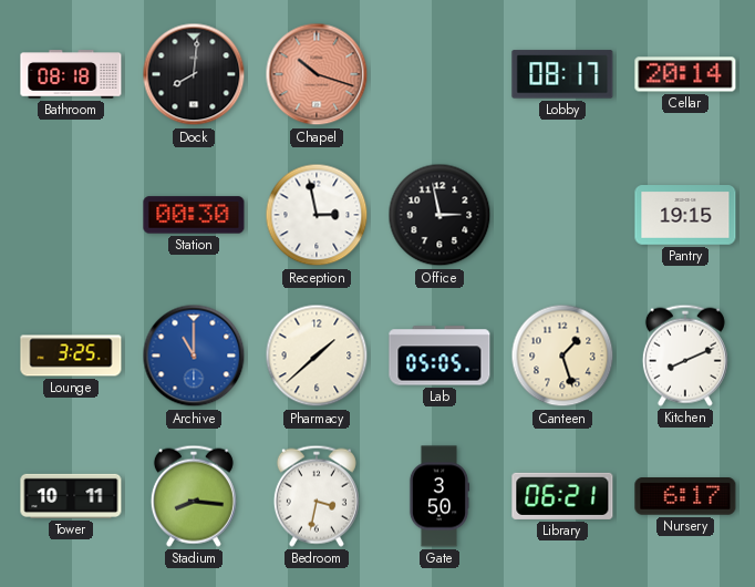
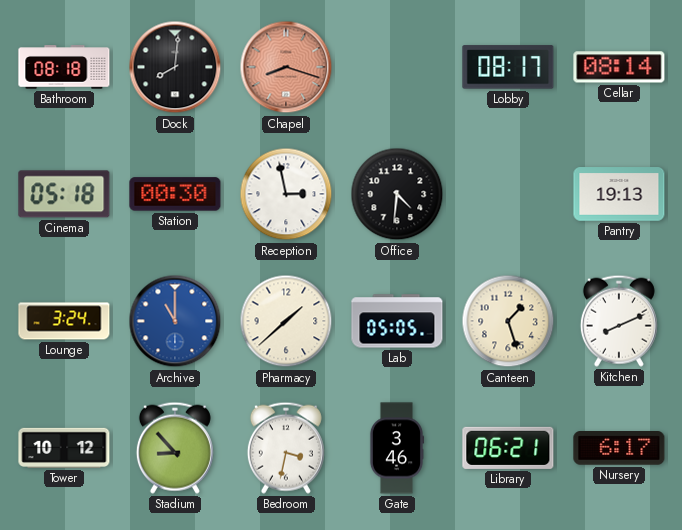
Chapel: 10:18 -> 8:18
Cellar: 20:14 -> 08:14
Cinema: none -> 05:18
Office: 2:58 -> 4:31
Pantry: 19:15 -> 19:13
Lounge: 3:25 -> 3:24
Tower: 10:11 -> 10:12
Stadium: 8:16 -> 8:53
Gate: 3:50 -> 3:46
